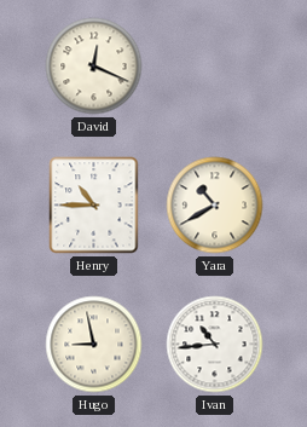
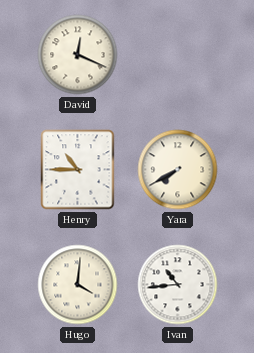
Yara: 10:40 -> 7:40
Hugo: 8:58 -> 4:01
